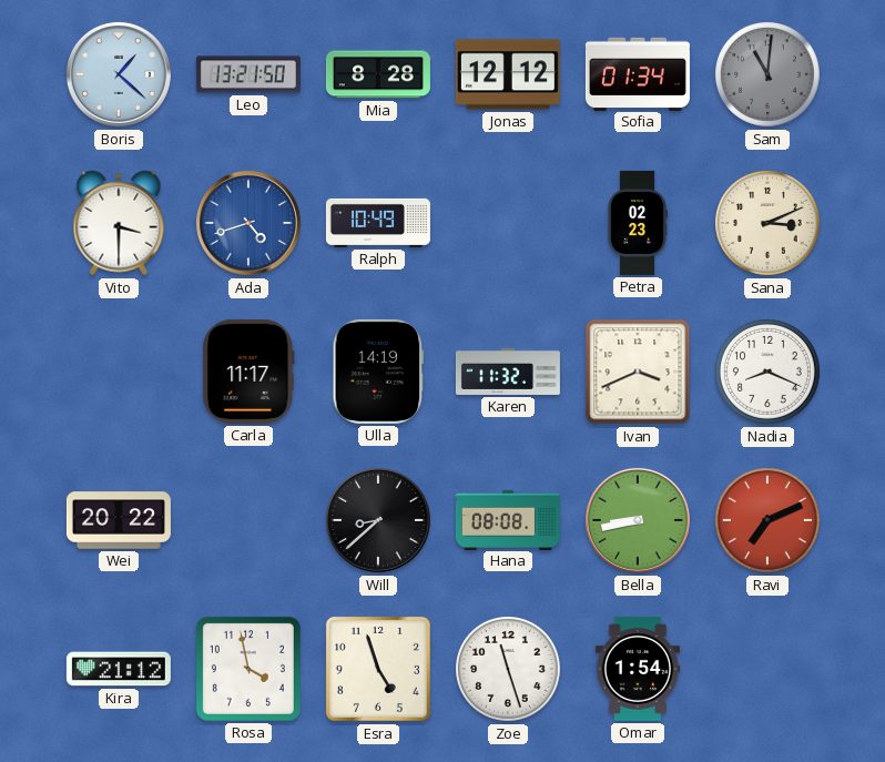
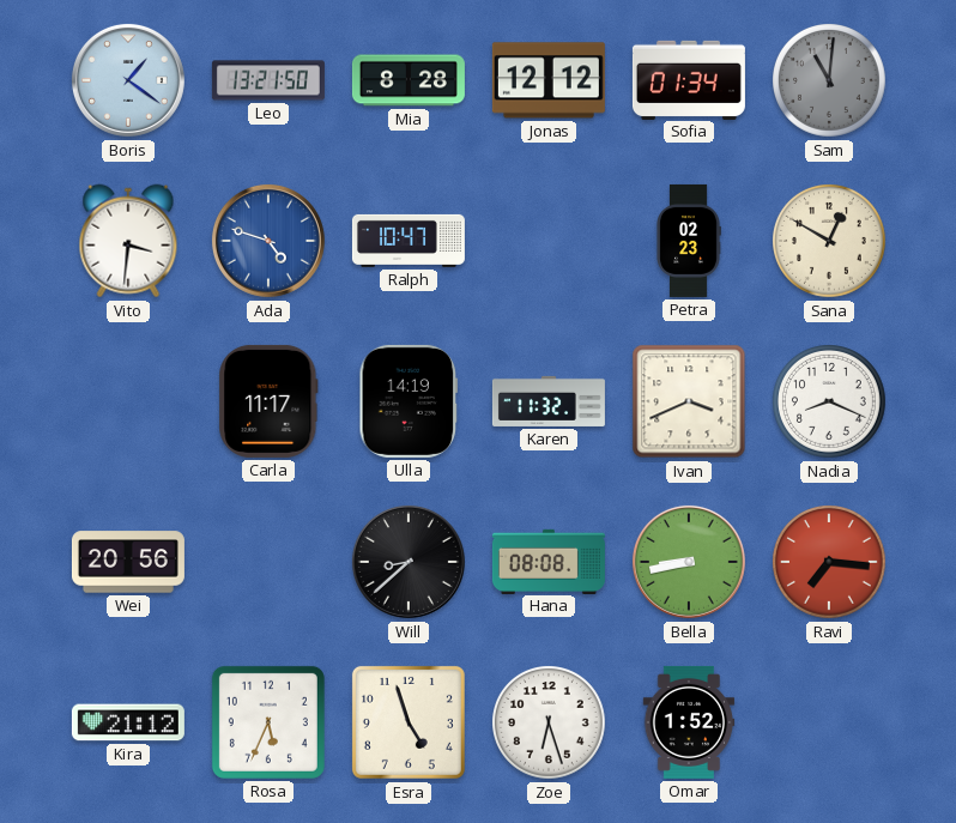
Boris: 1:22 -> 1:21
Vito: 3:30 -> 3:31
Ada: 4:42 -> 4:48
Ralph: 10:49 -> 10:47
Sana: 3:11 -> 12:50
Wei: 20:22 -> 20:56
Ravi: 7:11 -> 7:16
Rosa: 3:58 -> 5:34
Zoe: 11:27 -> 6:27
Omar: 1:54 -> 1:52
